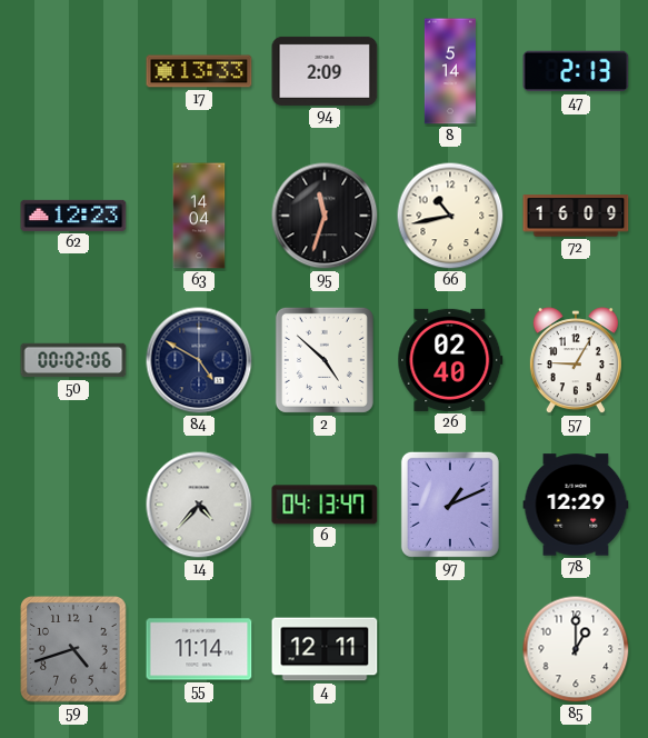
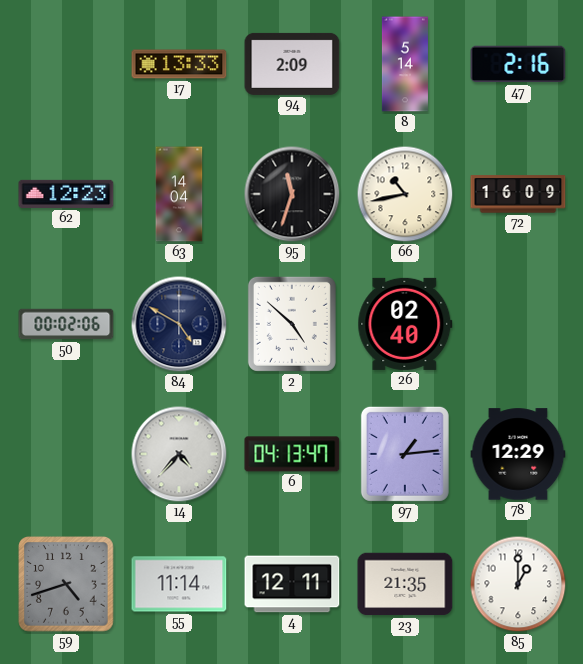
47: 2:13 -> 2:16
57: 9:05 -> none
97: 1:11 -> 1:14
23: none -> 21:35
